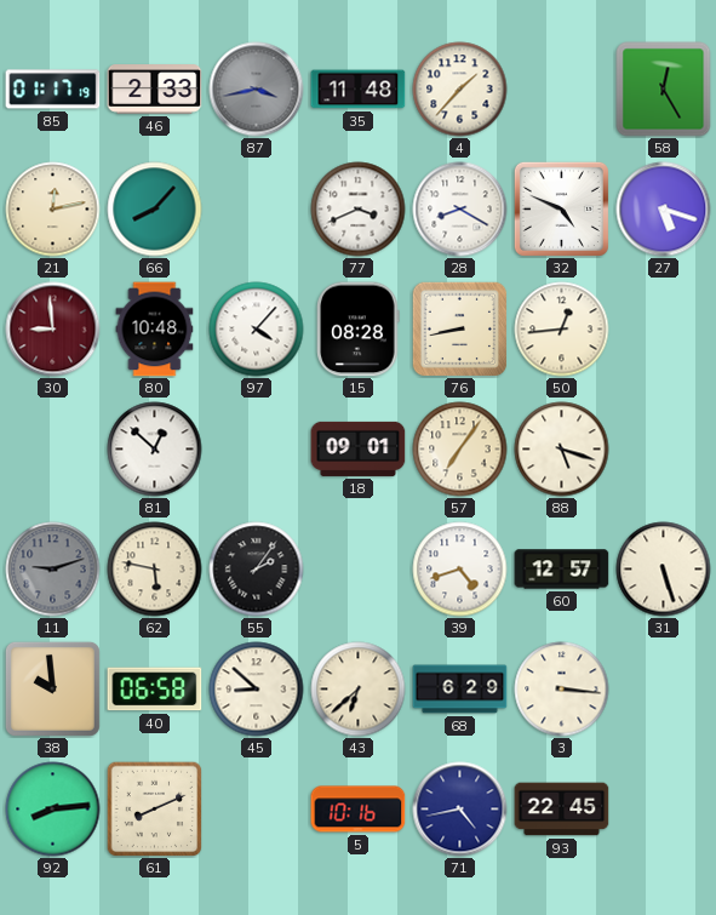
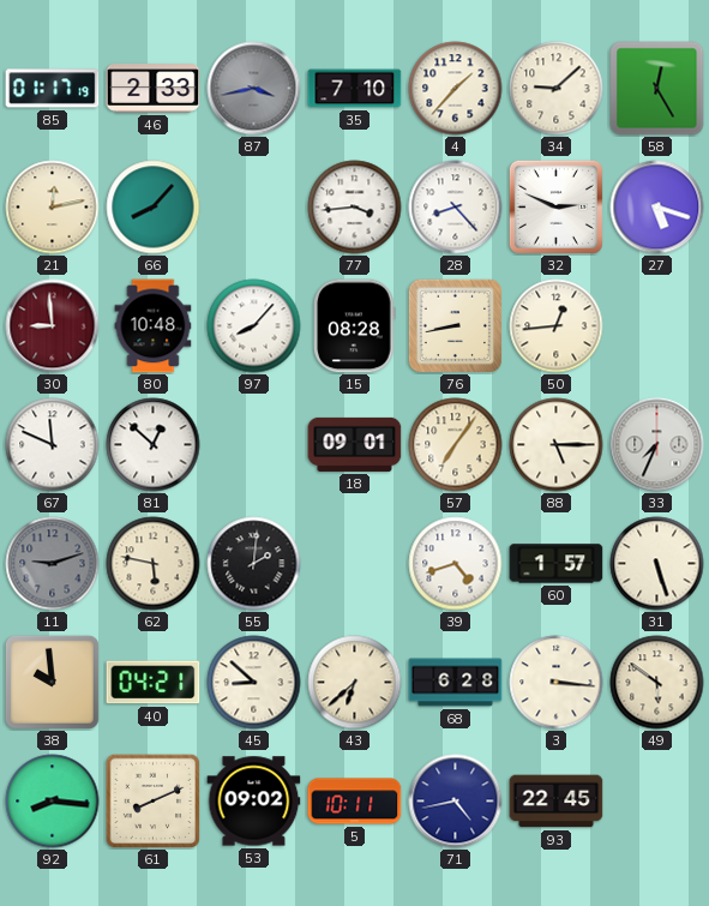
35: 11:48 -> 7:10
34: none -> 9:08
77: 3:41 -> 3:44
28: 8:20 -> 8:23
32: 4:49 -> 2:49
97: 4:07 -> 8:07
67: none -> 11:49
88: 5:18 -> 5:15
33: none -> 7:34
55: 2:06 -> 2:01
60: 12:57 -> 1:57
40: 06:58 -> 04:21
68: 6:29 -> 6:28
49: none -> 5:51
92: 8:14 -> 8:16
53: none -> 09:02
5: 10:16 -> 10:11
